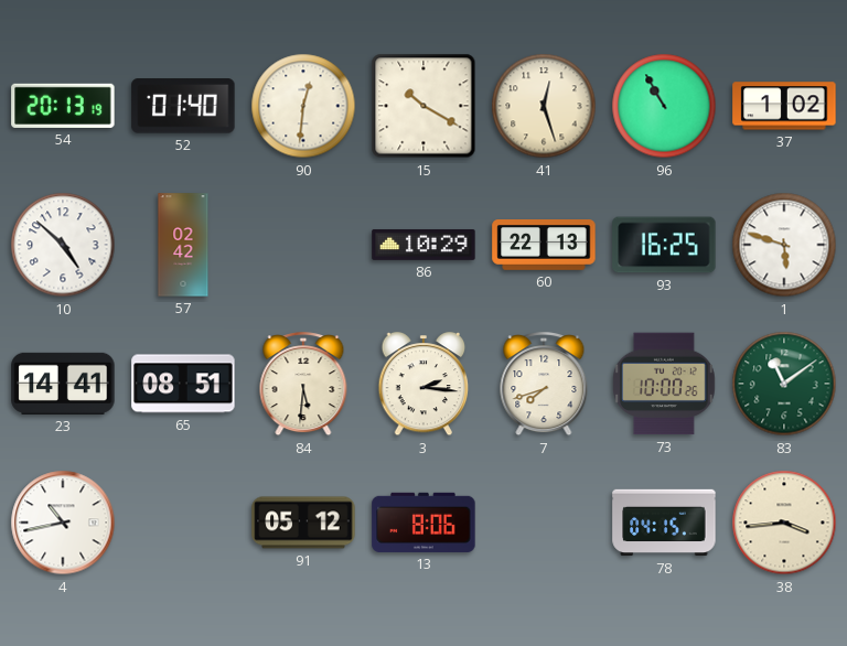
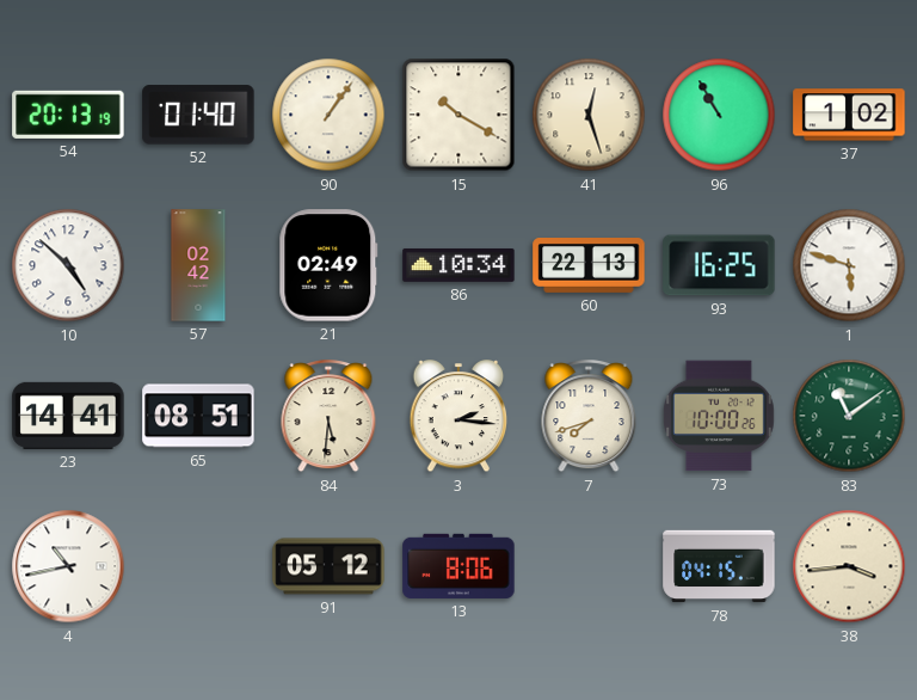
90: 12:31 -> 1:06
21: none -> 02:49
86: 10:29 -> 10:34
